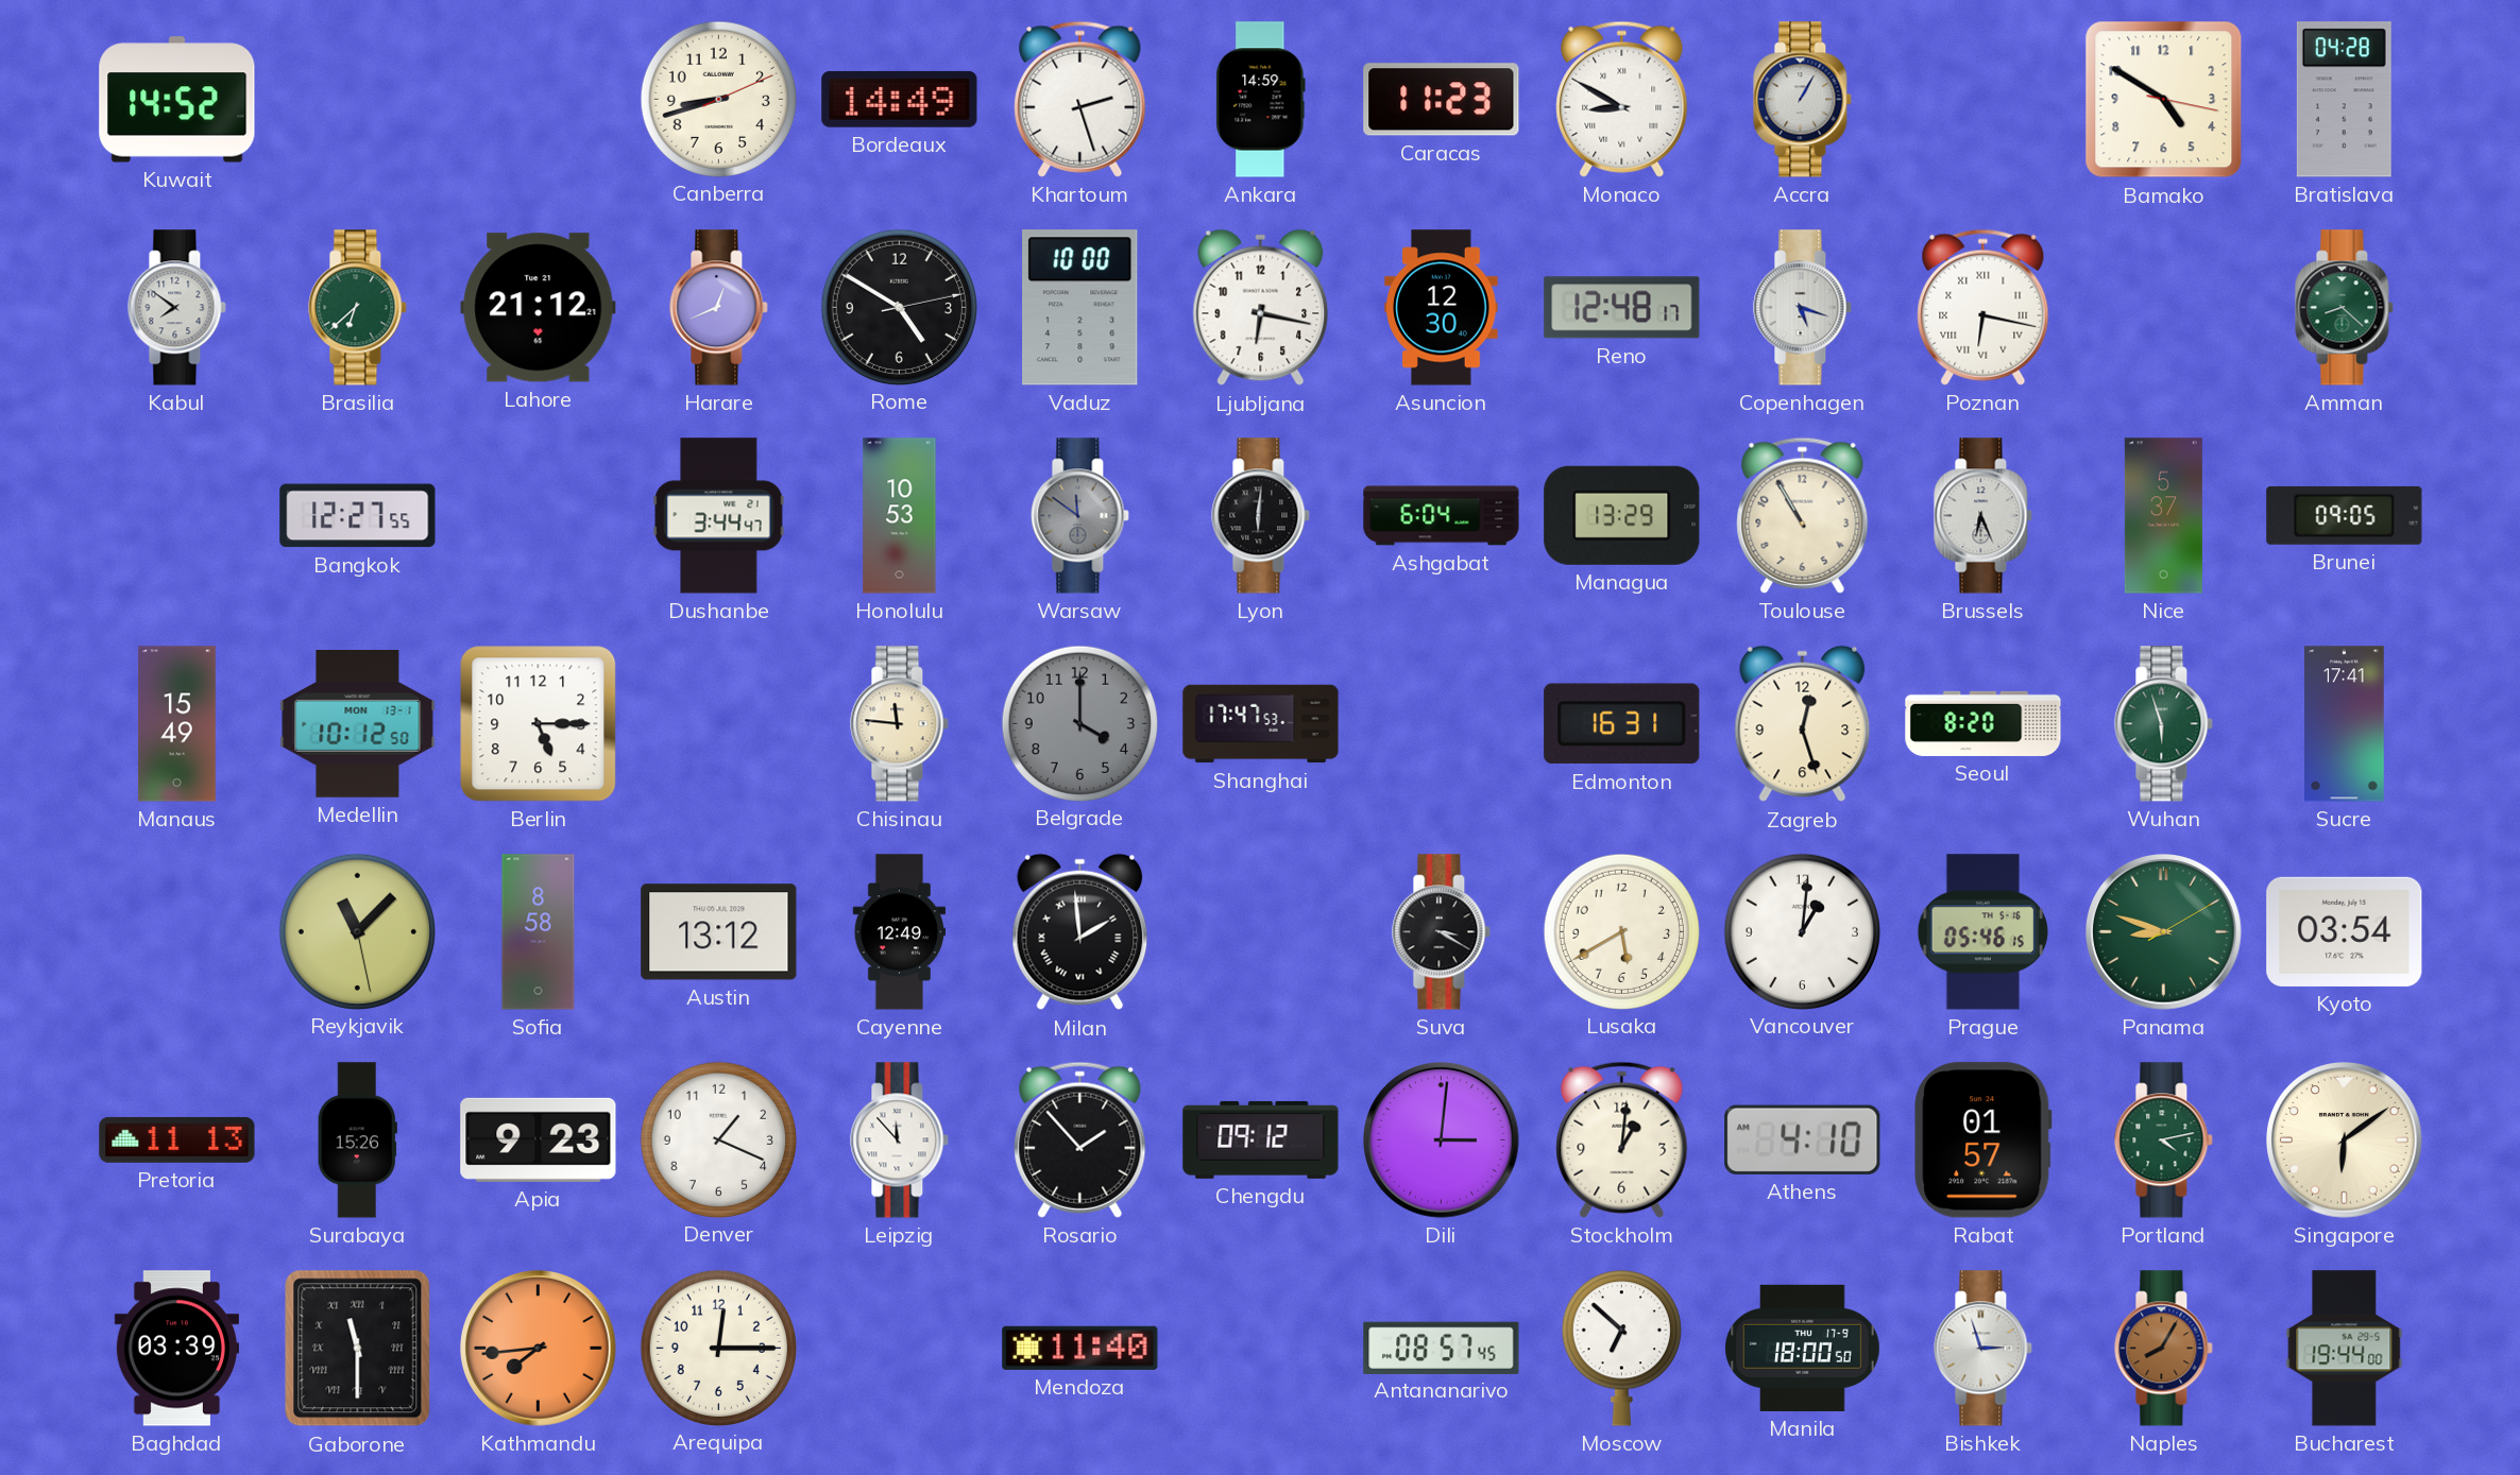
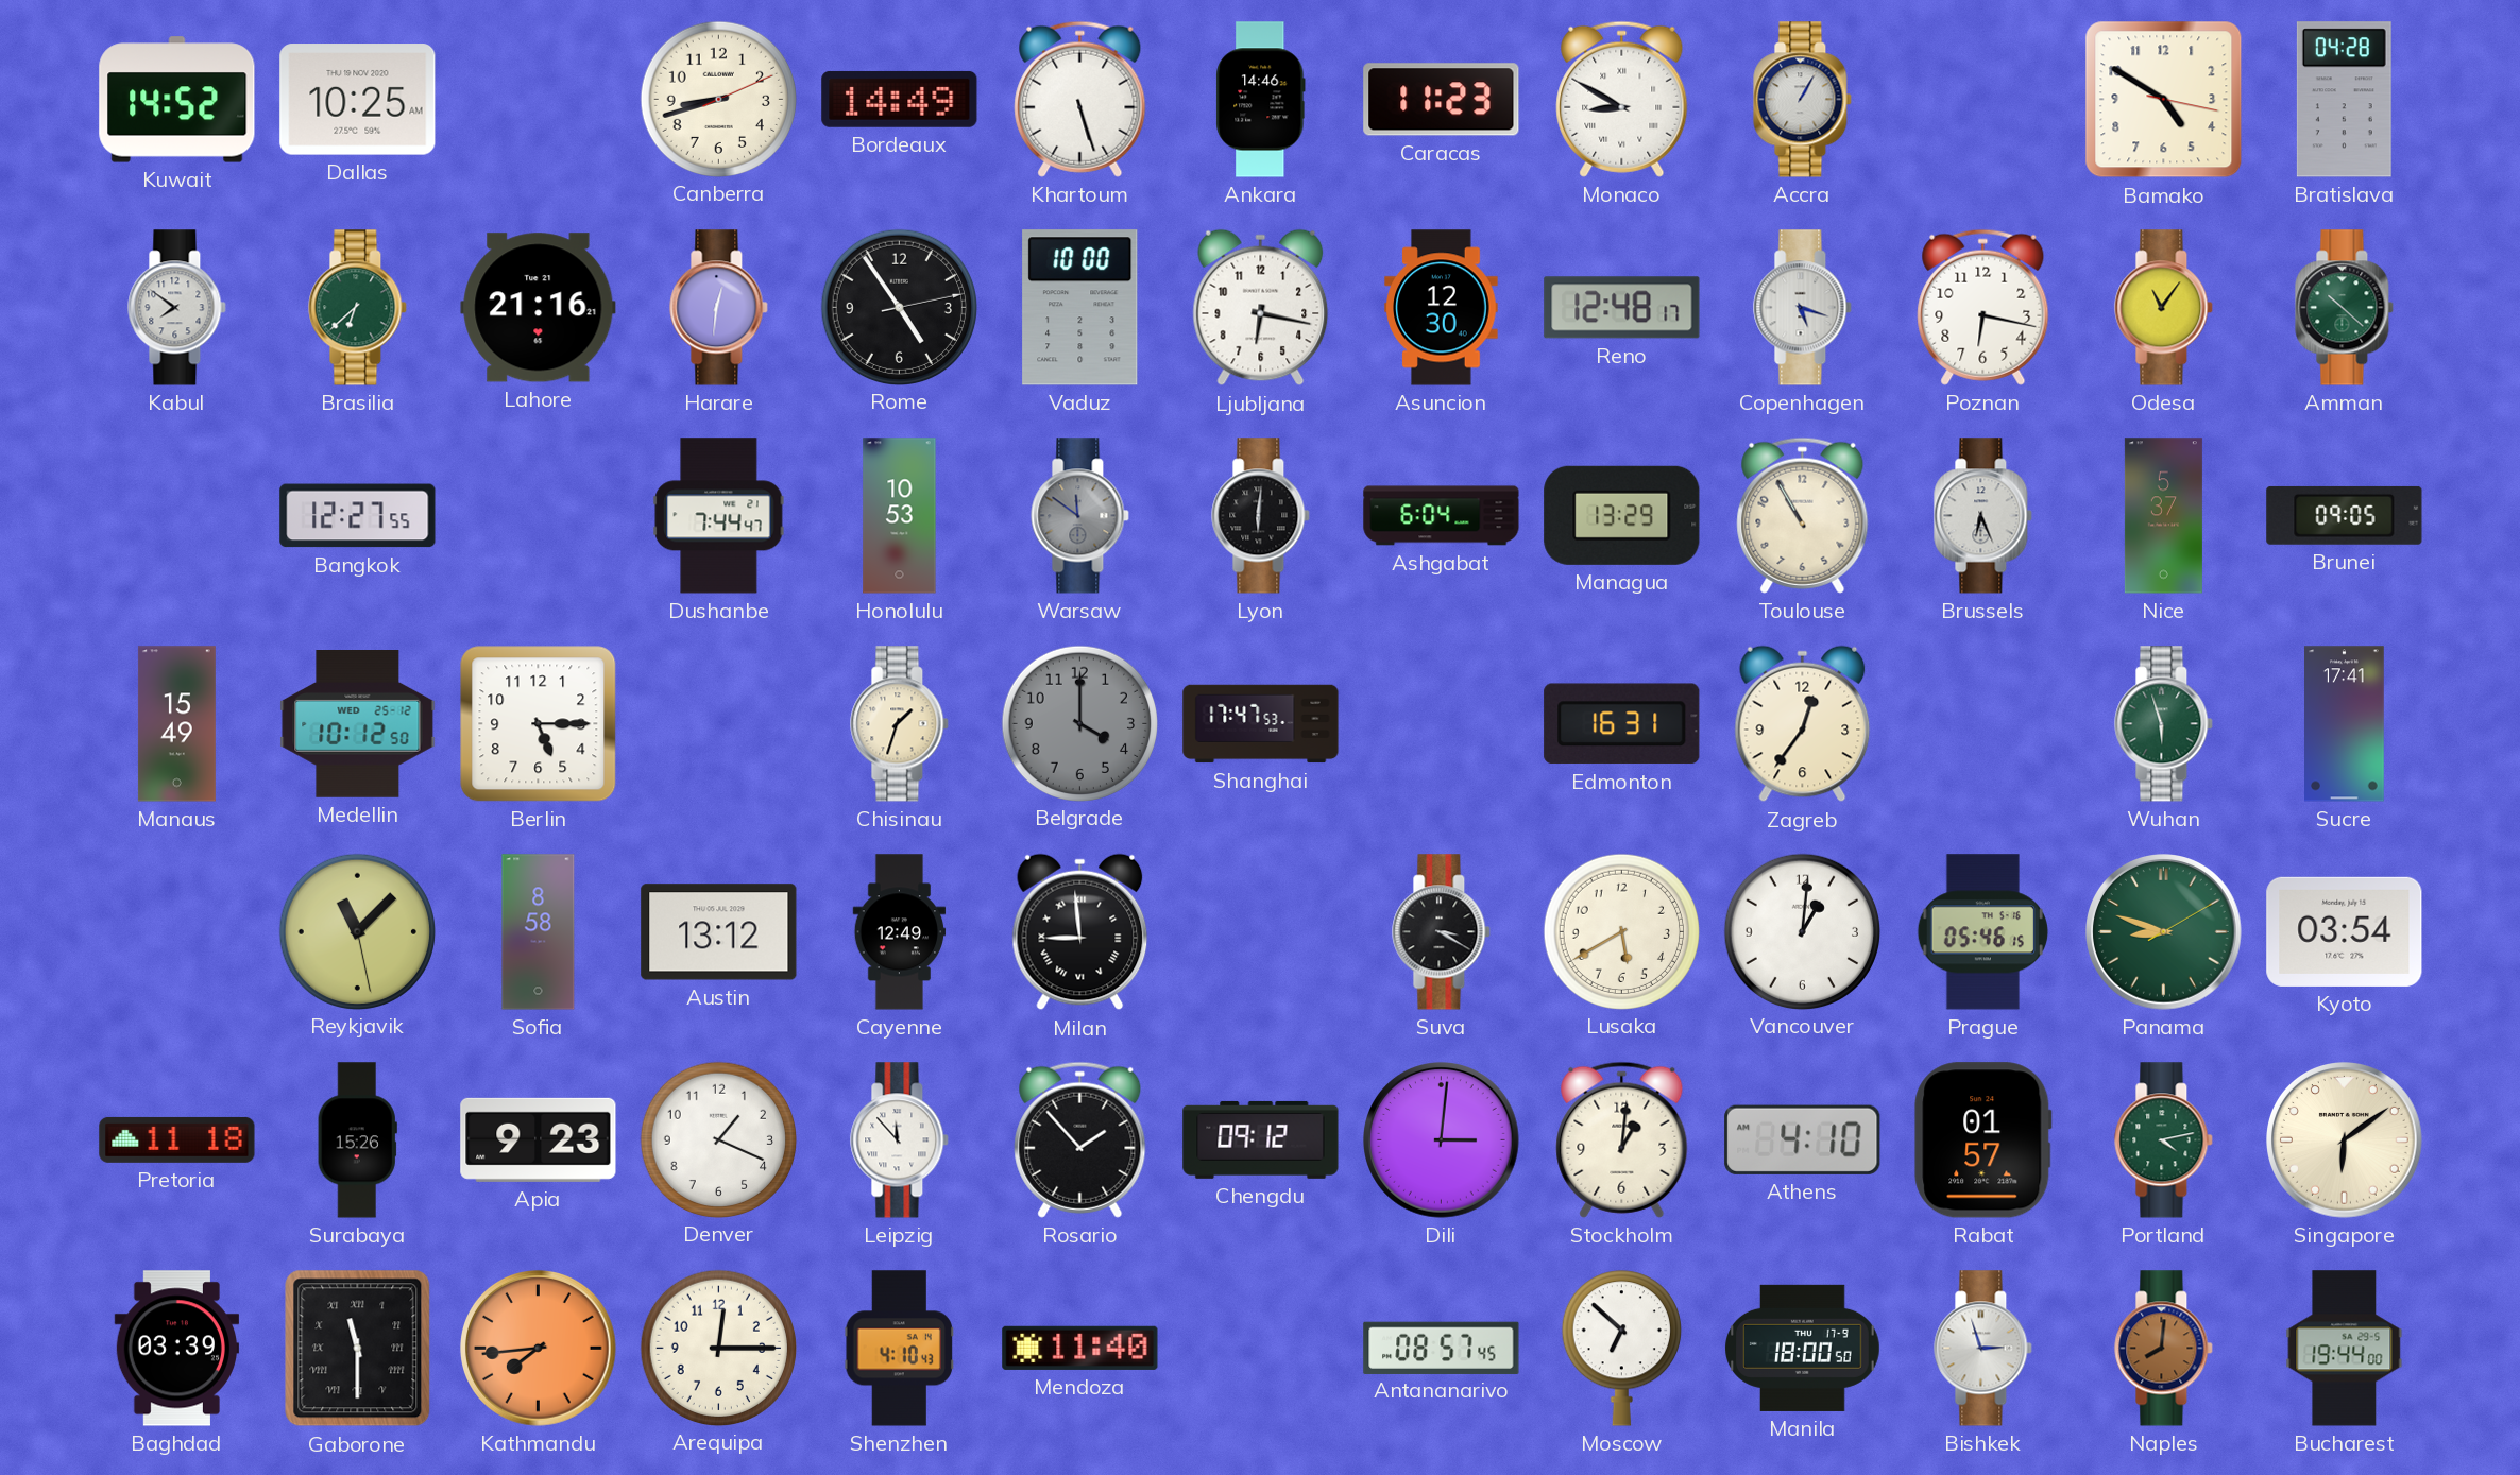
Dallas: none -> 10:25
Khartoum: 2:27 -> 5:27
Ankara: 14:59 -> 14:46
Lahore: 21:12 -> 21:16
Harare: 12:41 -> 12:31
Rome: 4:50 -> 4:54
Poznan numerals: Roman -> Arabic
Odesa: none -> 11:06
Amman: 8:22 -> 10:22
Dushanbe: 3:44 -> 7:44
Medellin date: MON 13-1 -> WED 25-12
Chisinau: 11:46 -> 1:33
Zagreb: 12:27 -> 12:36
Seoul: 8:20 -> none
Milan: 1:59 -> 8:59
Pretoria: 11:13 -> 11:18
Shenzhen: none -> 4:10
Naples: 8:05 -> 8:01
